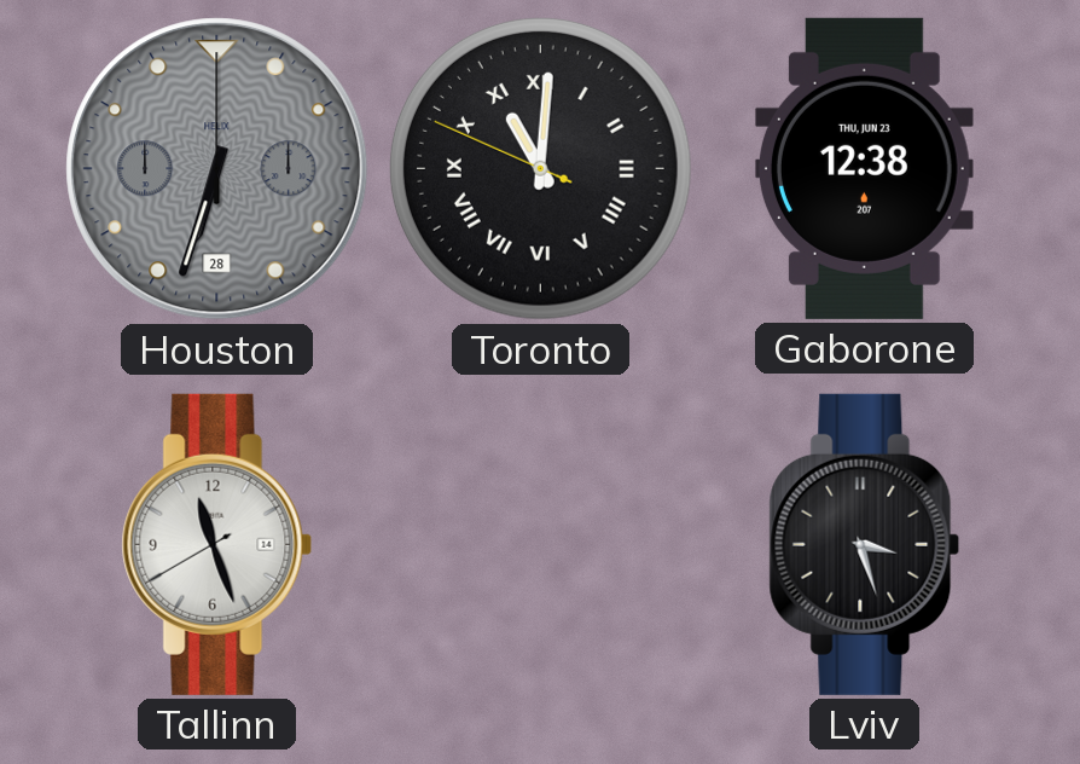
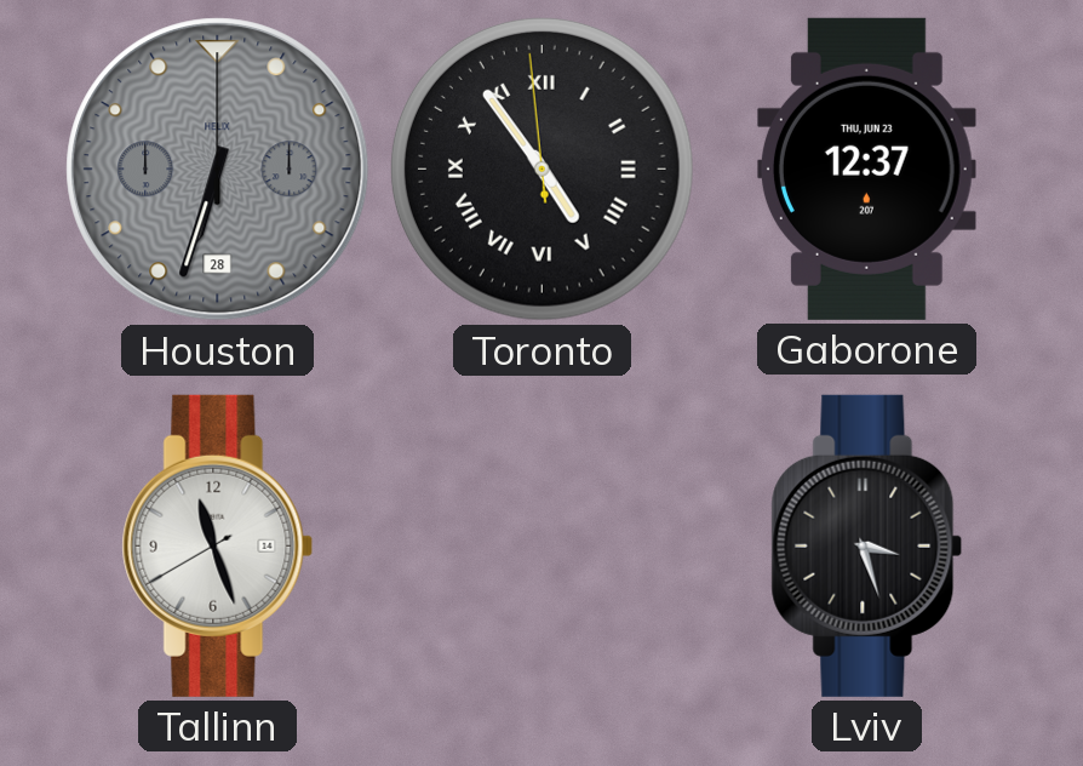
Toronto: 11:00 -> 4:53
Gaborone: 12:38 -> 12:37
